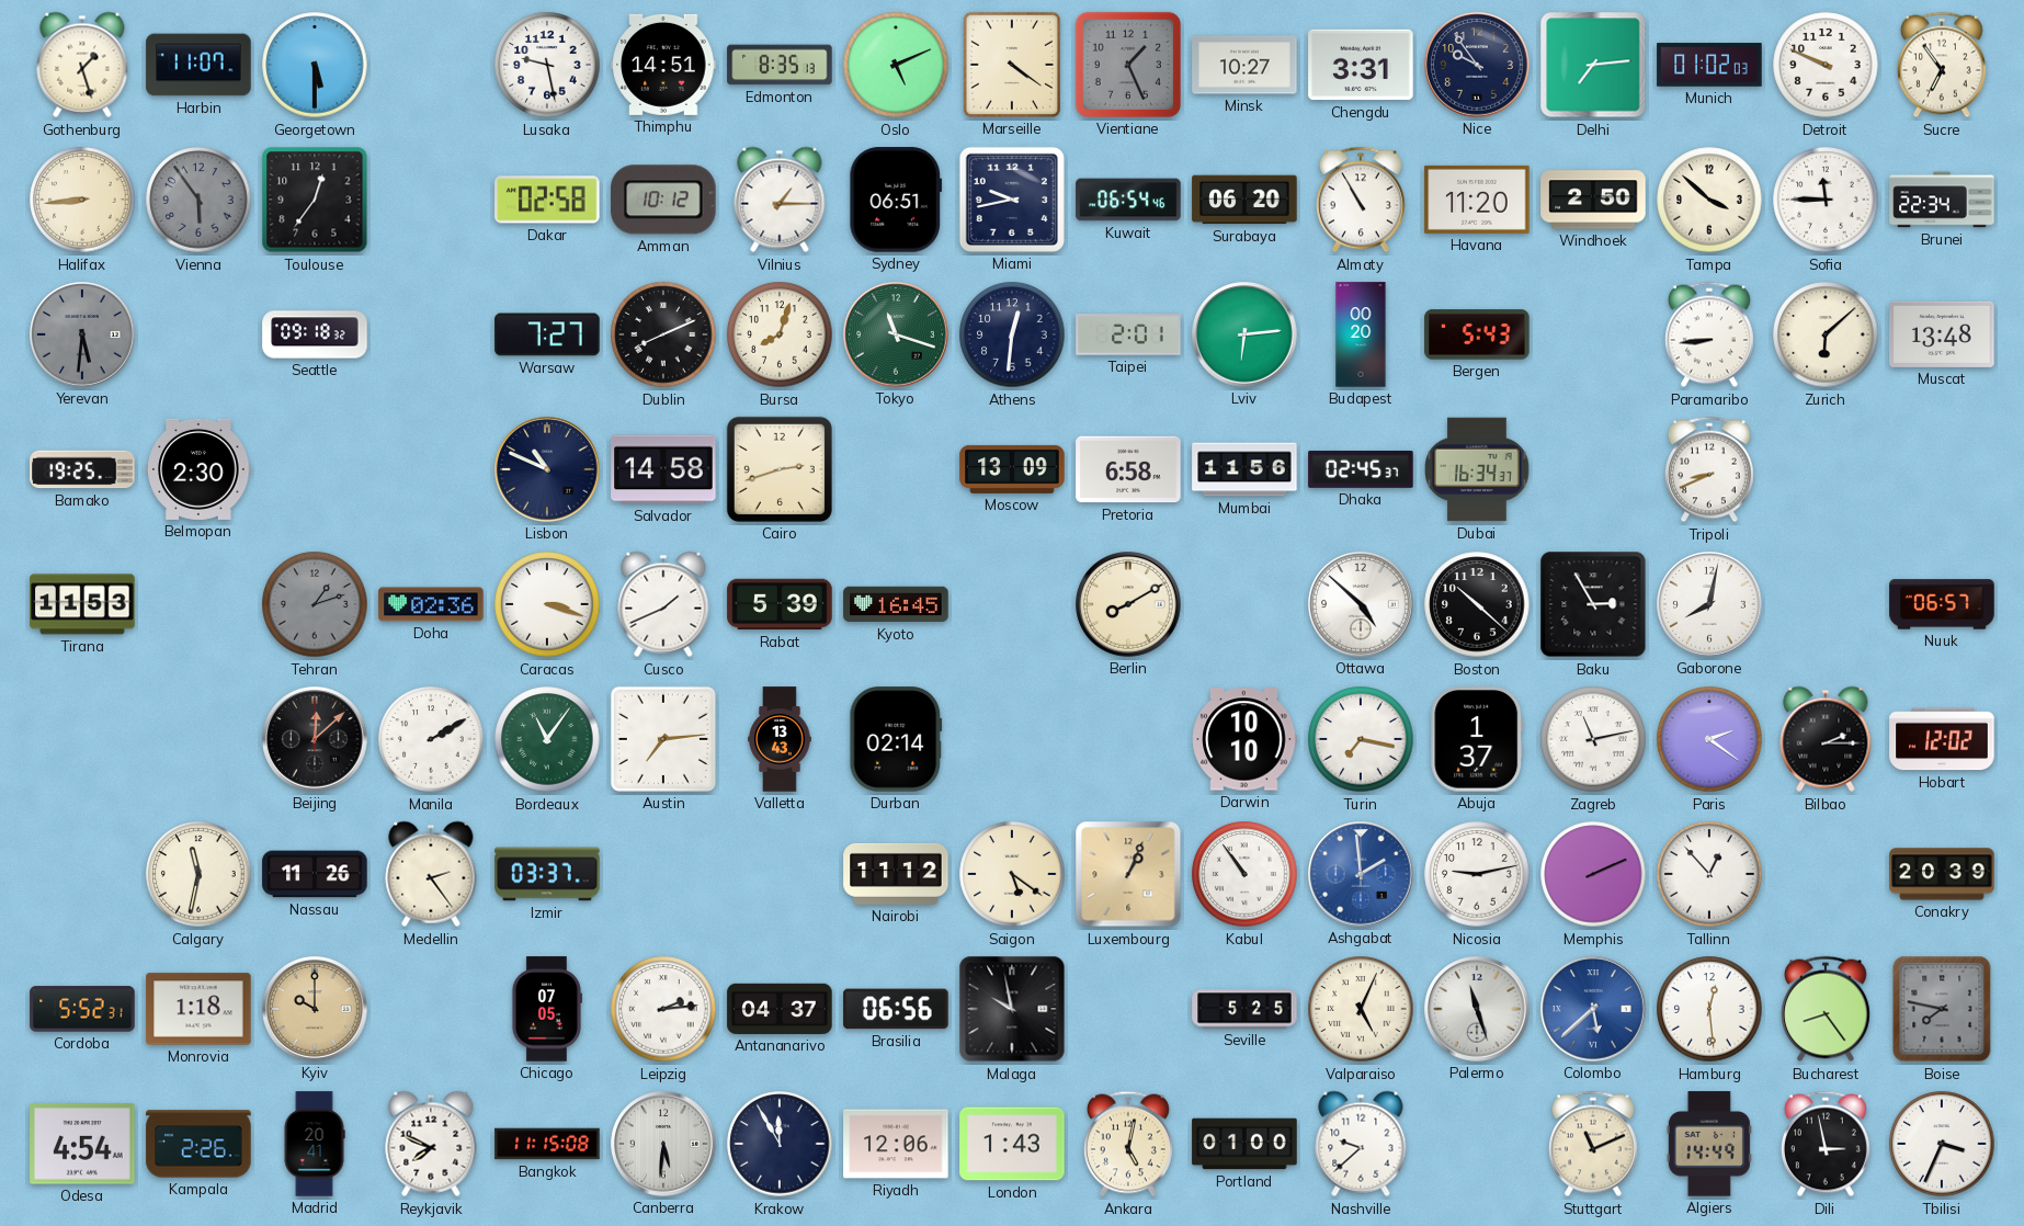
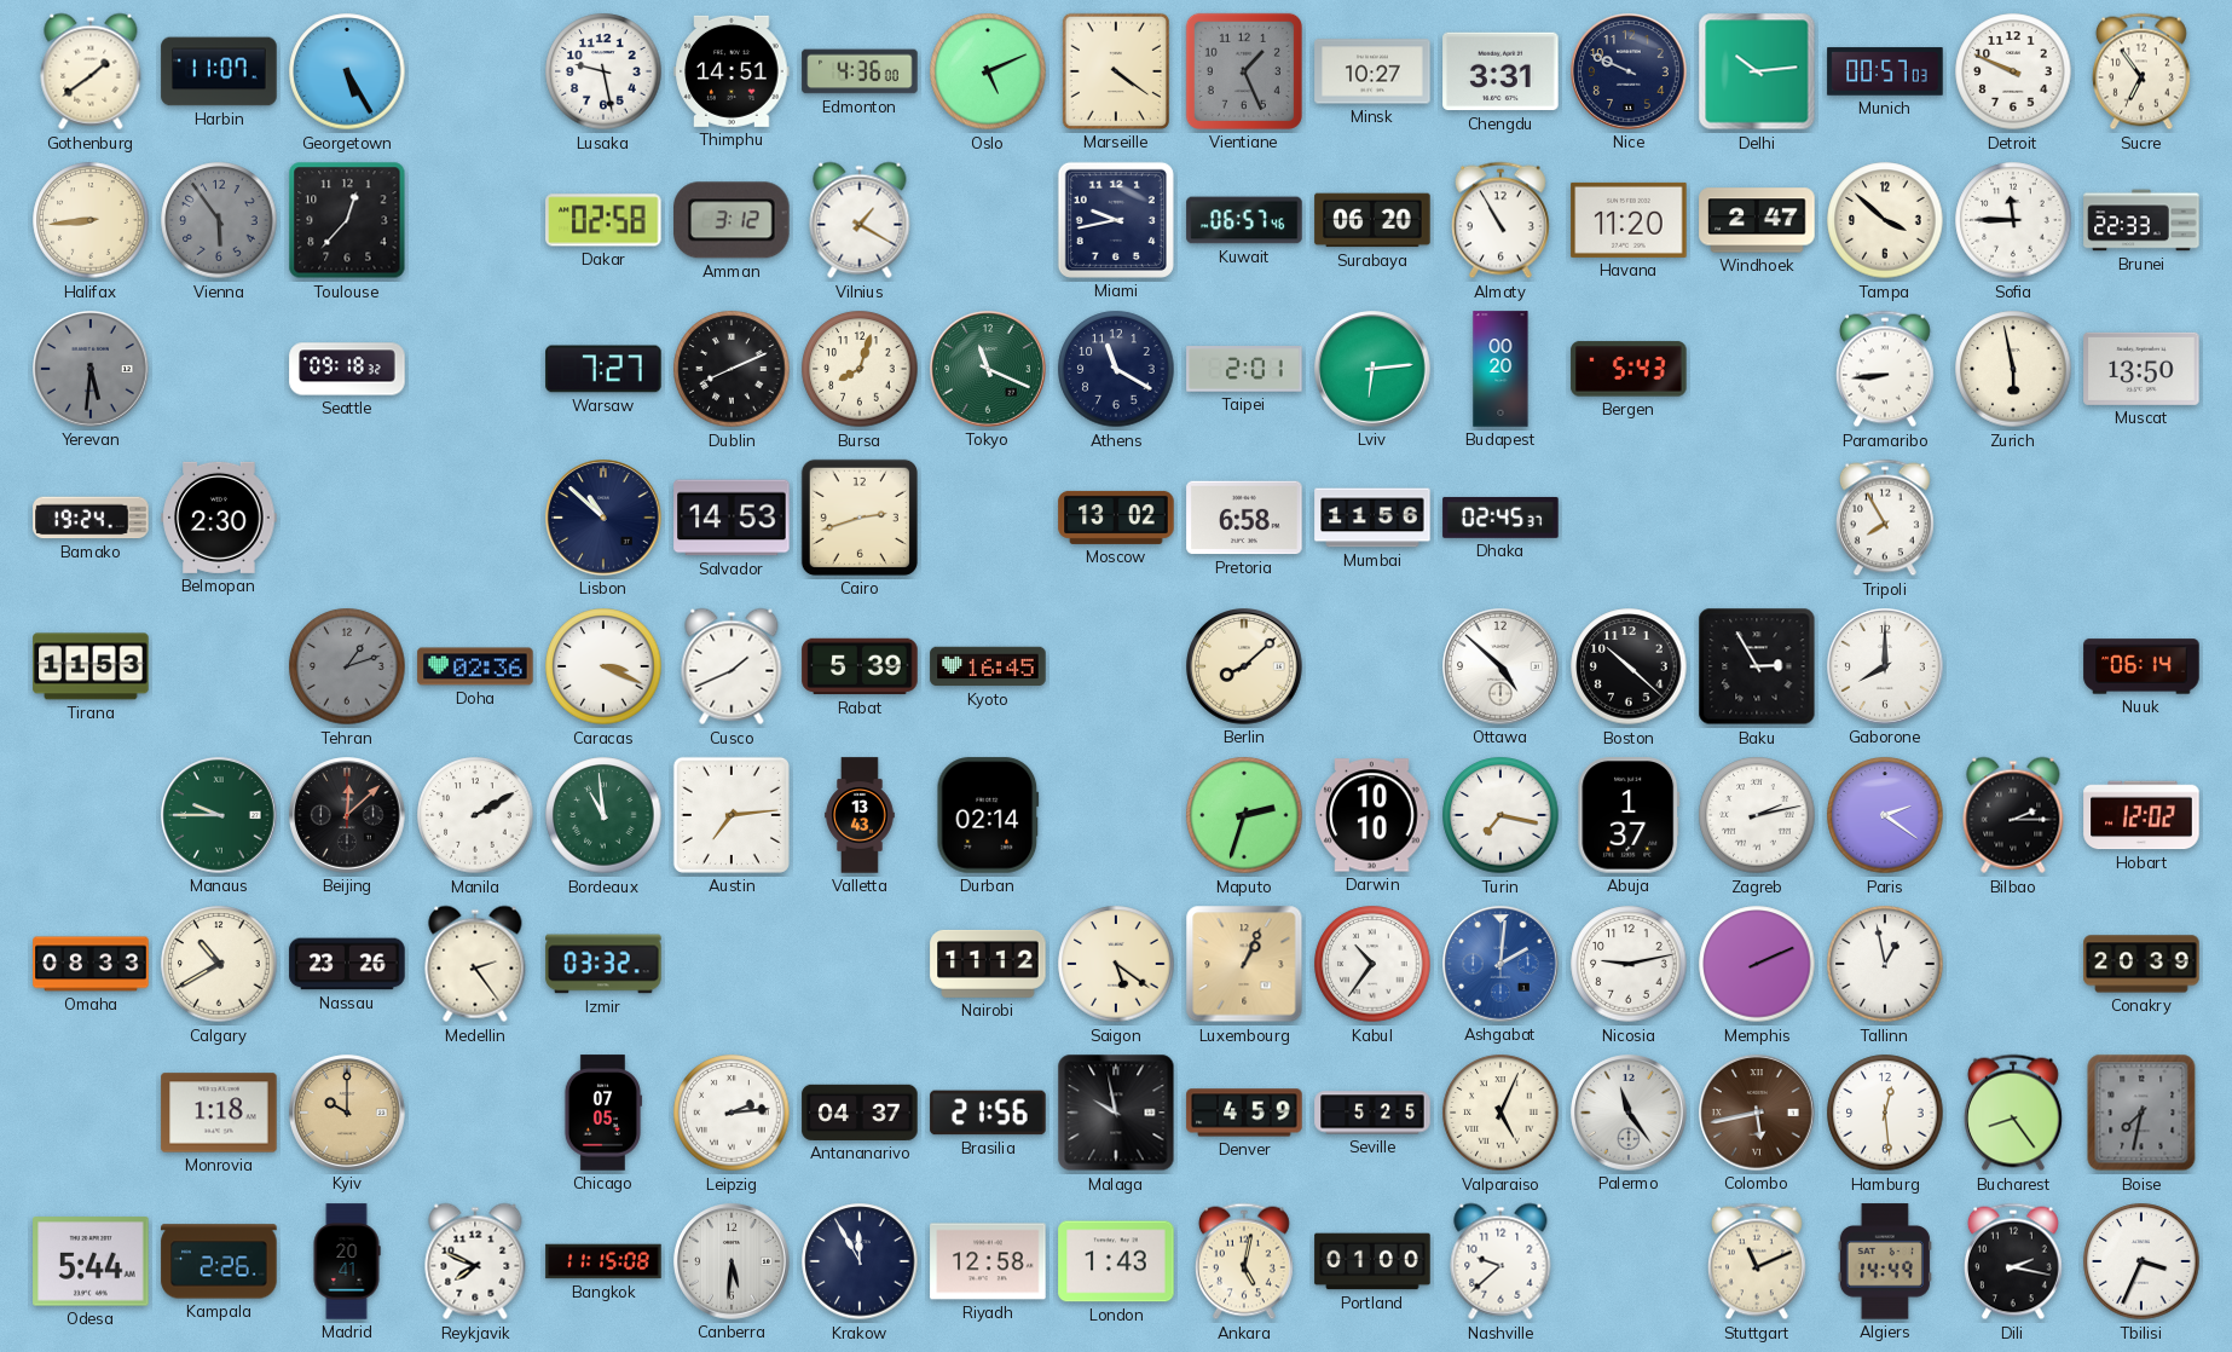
Gothenburg: 1:27 -> 1:39
Georgetown: 5:30 -> 5:25
Edmonton: 8:35 -> 4:36
Nice: 9:54 -> 9:49
Delhi: 7:14 -> 10:14
Munich: 01:02 -> 00:57
Toulouse: 12:36 -> 12:37
Amman: 10:12 -> 3:12
Vilnius: 1:15 -> 1:20
Sydney: 06:51 -> none
Kuwait: 06:54 -> 06:57
Windhoek: 2:50 -> 2:47
Brunei: 22:34 -> 22:33
Tokyo: 11:18 -> 11:19
Athens: 12:31 -> 11:20
Zurich: 6:08 -> 5:58
Muscat: 13:48 -> 13:50
Bamako: 19:25 -> 19:24
Lisbon: 10:49 -> 10:52
Salvador: 14:58 -> 14:53
Moscow: 13:09 -> 13:02
Dubai: 16:34 -> none
Tripoli: 8:41 -> 7:55
Caracas: 3:18 -> 3:19
Berlin: 8:10 -> 8:08
Gaborone: 8:02 -> 8:00
Nuuk: 06:57 -> 06:14
Manaus: none -> 9:45
Bordeaux: 11:06 -> 10:59
Maputo: none -> 2:33
Zagreb: 11:13 -> 2:13
Omaha: none -> 08:33
Calgary: 11:32 -> 10:40
Nassau: 11:26 -> 23:26
Izmir: 03:37 -> 03:32
Kabul: 10:54 -> 10:36
Ashgabat: 1:59 -> 2:01
Tallinn: 12:53 -> 12:58
Cordoba: 5:52 -> none
Brasilia: 06:56 -> 21:56
Denver: none -> 4:59
Palermo: 11:27 -> 11:24
Colombo: 5:38 -> 5:43
Colombo dial: blue -> brown
Boise: 7:47 -> 7:32
Odesa: 4:54 -> 5:44
Riyadh: 12:06 -> 12:58
Dili: 2:58 -> 2:17
